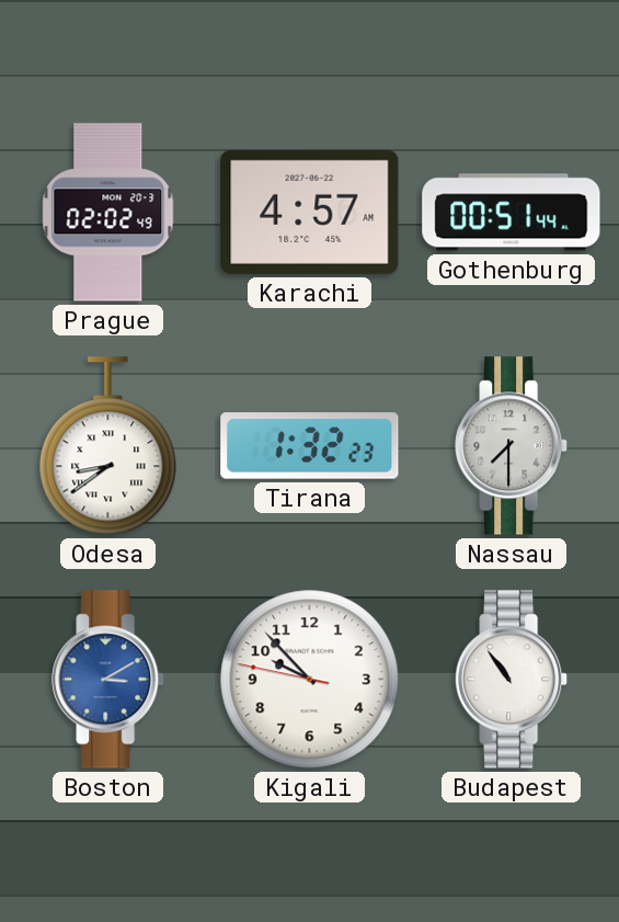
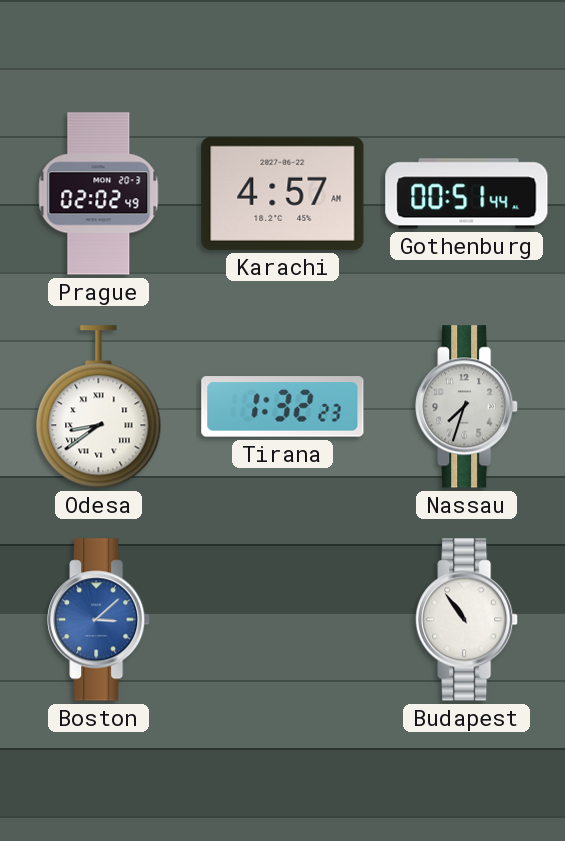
Nassau: 7:30 -> 7:33
Boston: 3:10 -> 3:08
Kigali: 9:52 -> none
